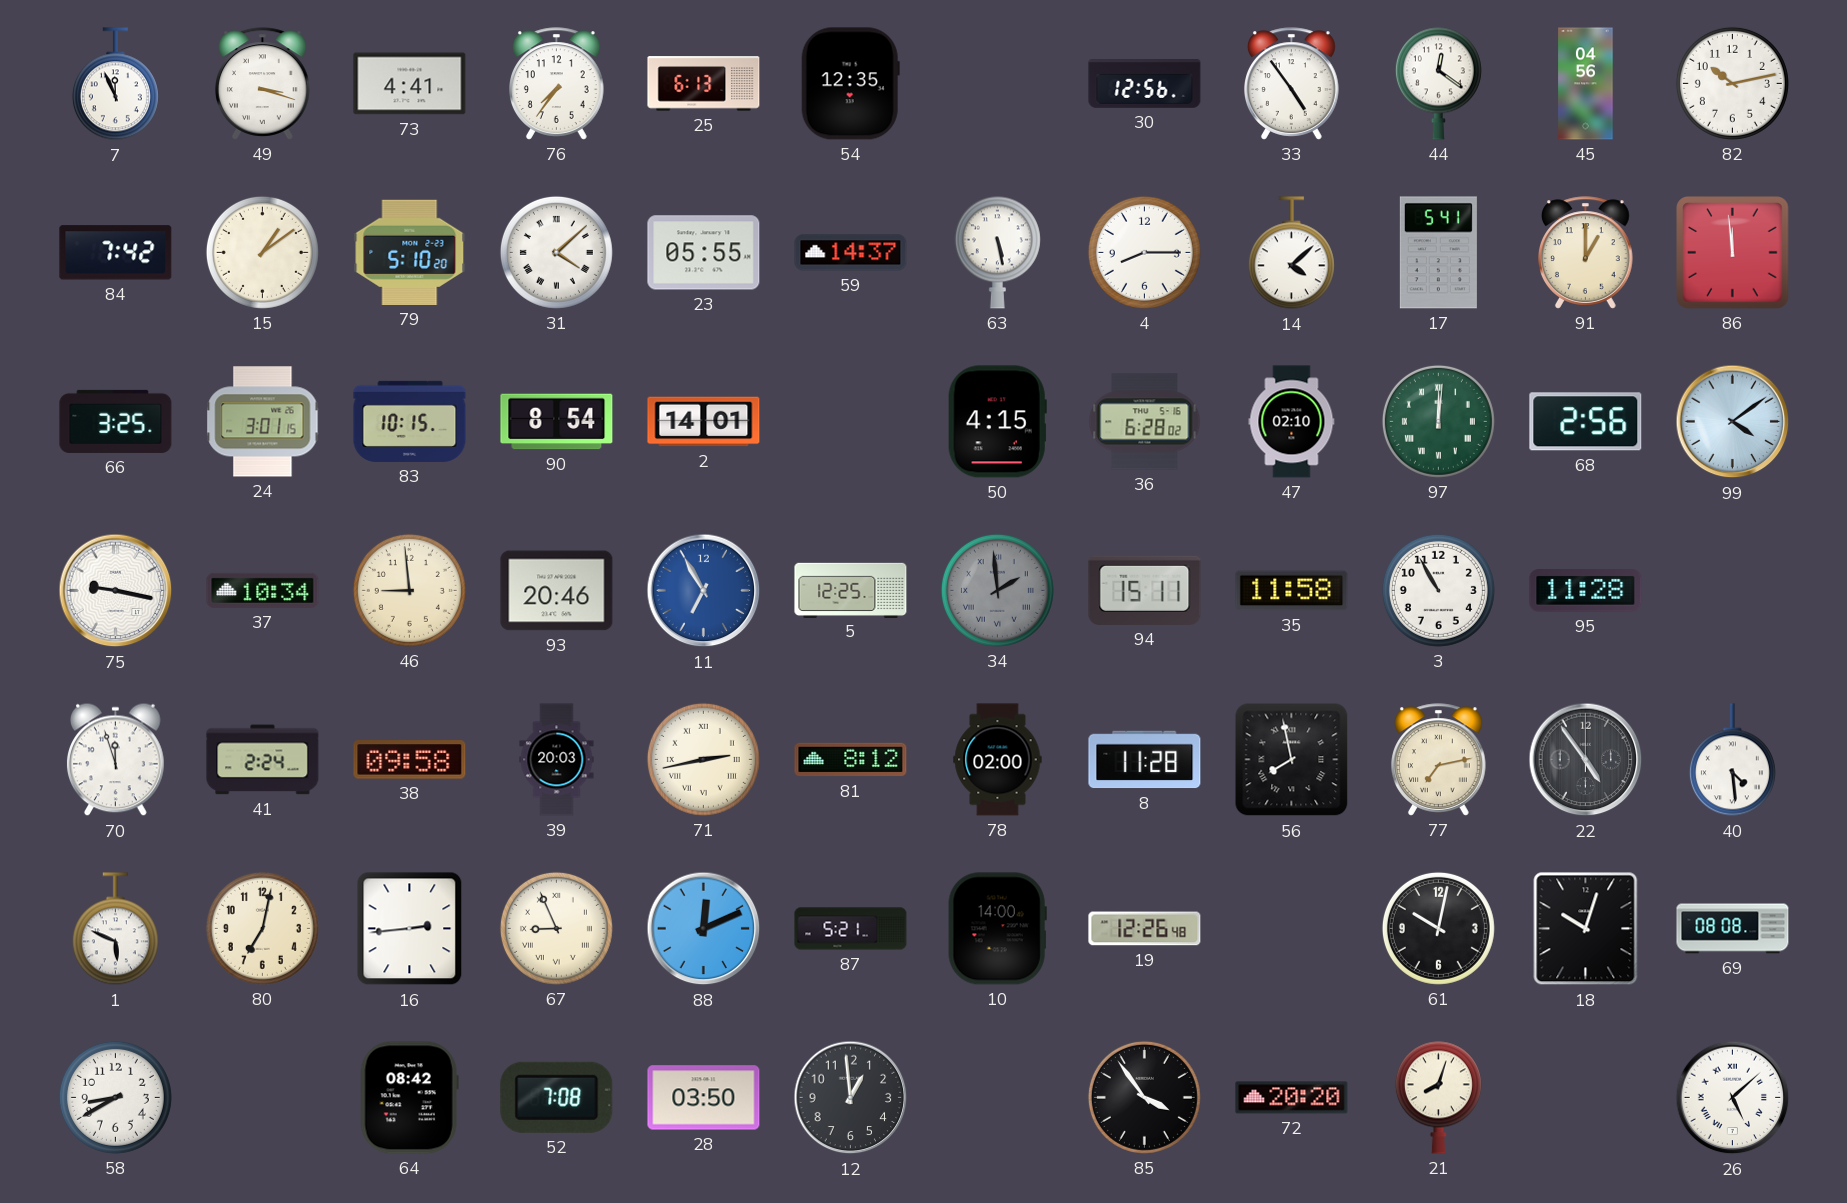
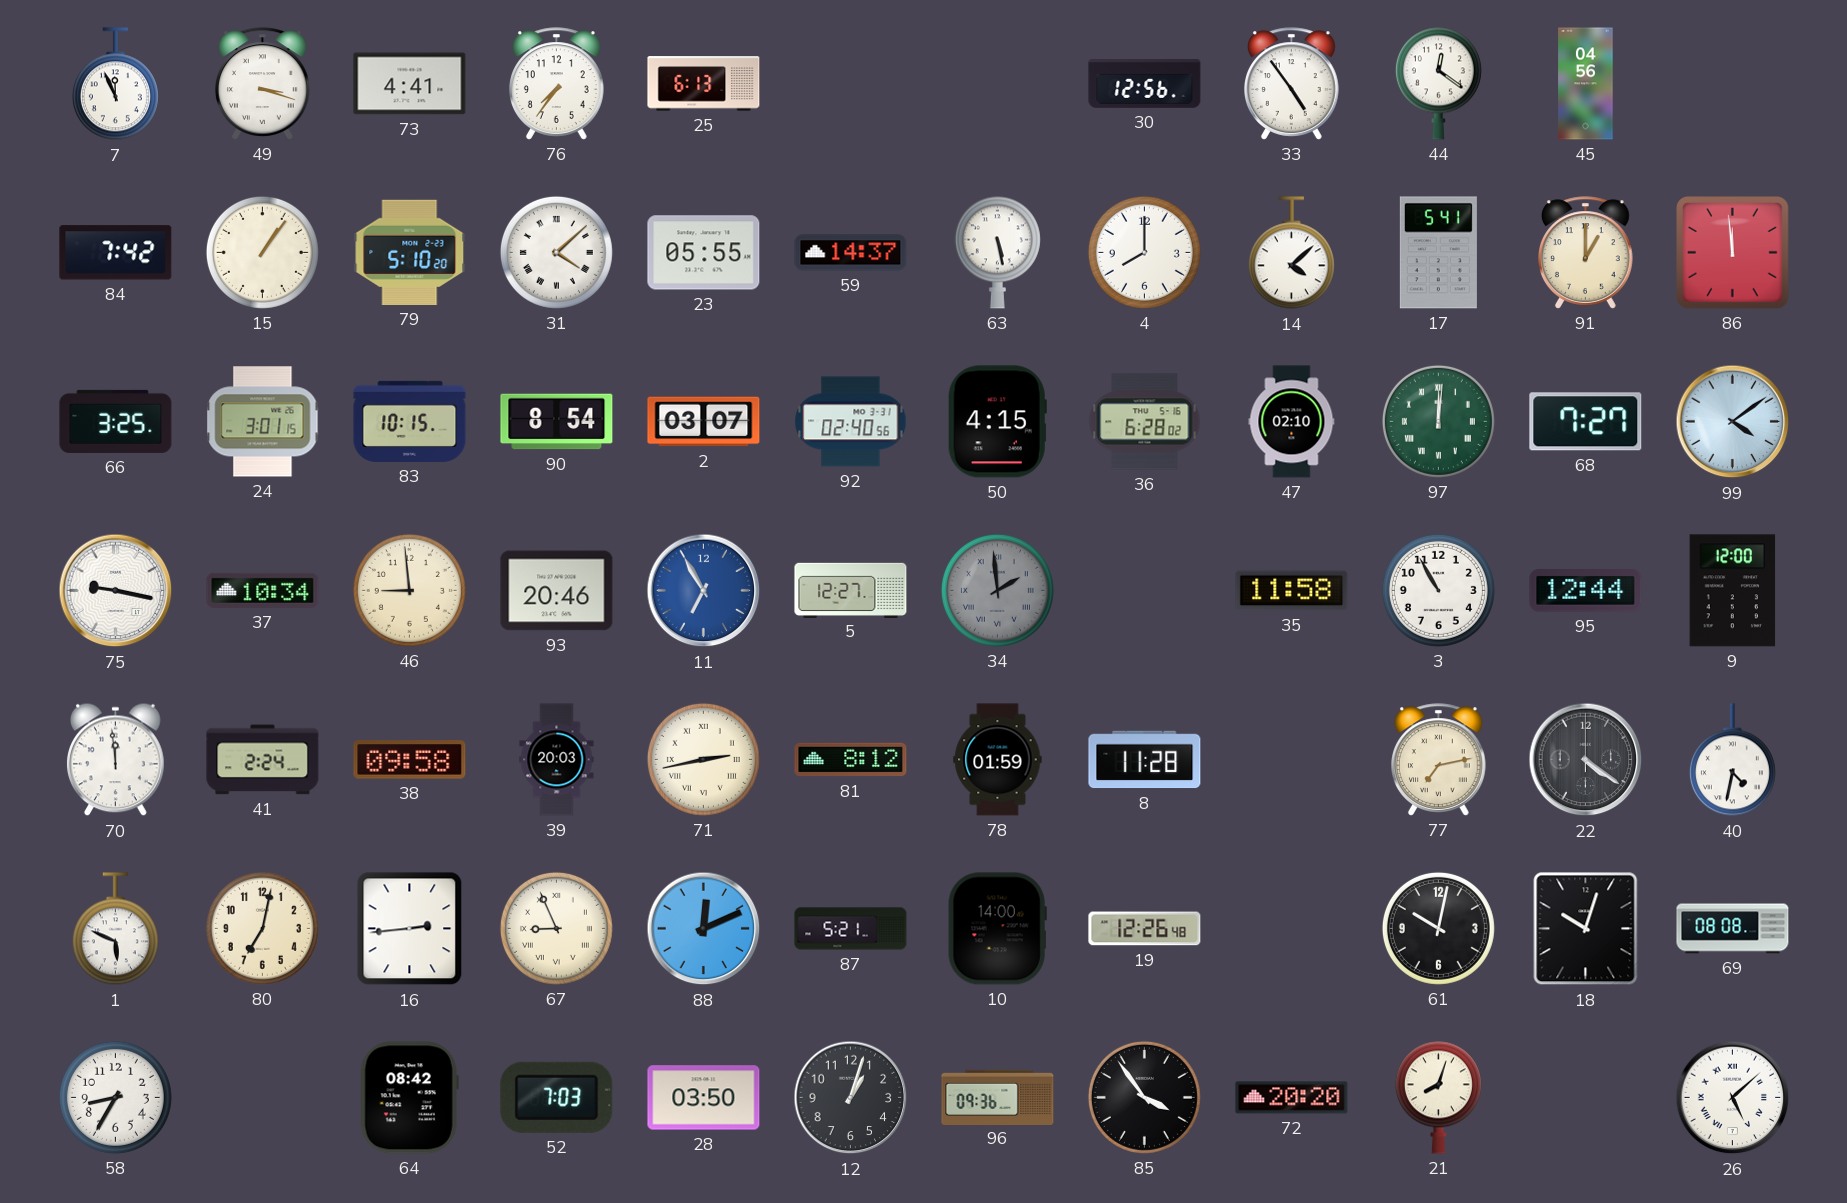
54: 12:35 -> none
82: 10:13 -> none
15: 1:09 -> 1:06
4: 8:15 -> 8:00
2: 14:01 -> 03:07
92: none -> 02:40
68: 2:56 -> 7:27
5: 12:25 -> 12:27
94: 15:11 -> none
95: 11:28 -> 12:44
9: none -> 12:00
70: 11:57 -> 11:59
78: 02:00 -> 01:59
56: 7:58 -> none
22: 4:54 -> 4:21
40: 4:29 -> 4:32
58: 8:40 -> 8:35
52: 7:08 -> 7:03
12: 12:59 -> 1:03
96: none -> 09:36
